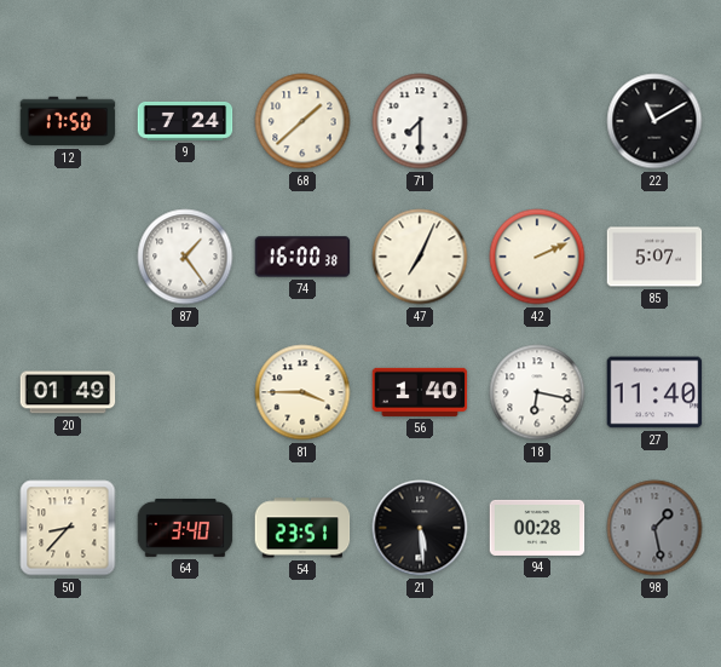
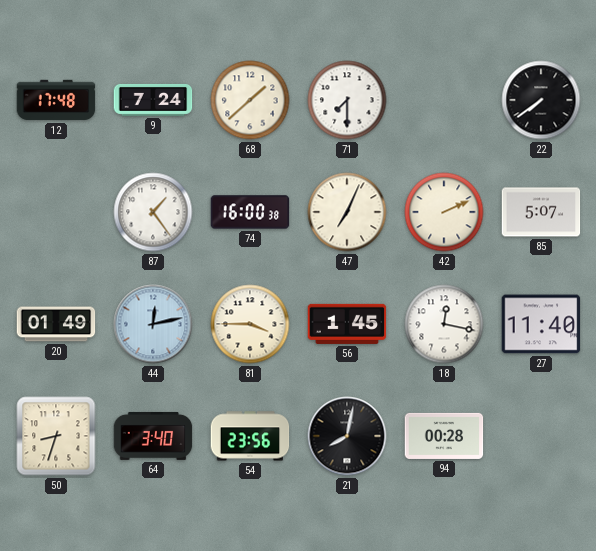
12: 17:50 -> 17:48
22: 11:10 -> 7:39
44: none -> 12:13
56: 1:40 -> 1:45
18: 6:17 -> 12:17
50: 8:37 -> 8:33
54: 23:51 -> 23:56
21: 5:29 -> 8:02
98: 1:28 -> none
